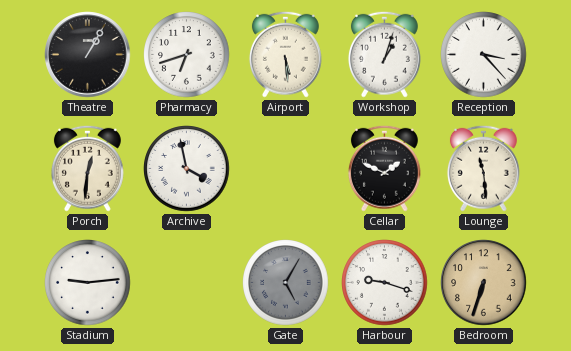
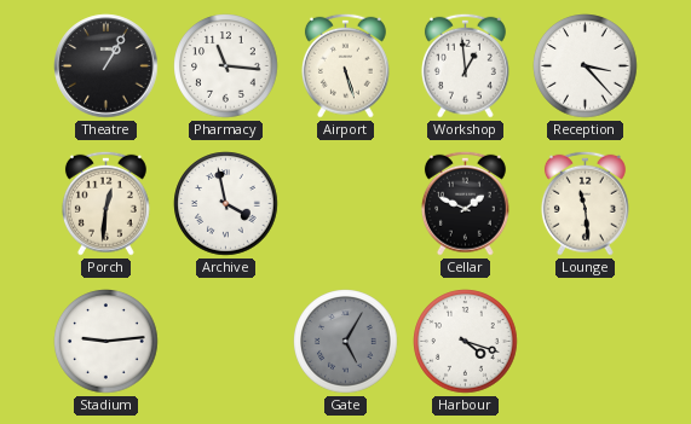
Pharmacy: 6:42 -> 11:16
Airport: 5:29 -> 5:27
Workshop: 1:03 -> 12:59
Harbour: 9:18 -> 4:18
Bedroom: 6:33 -> none
